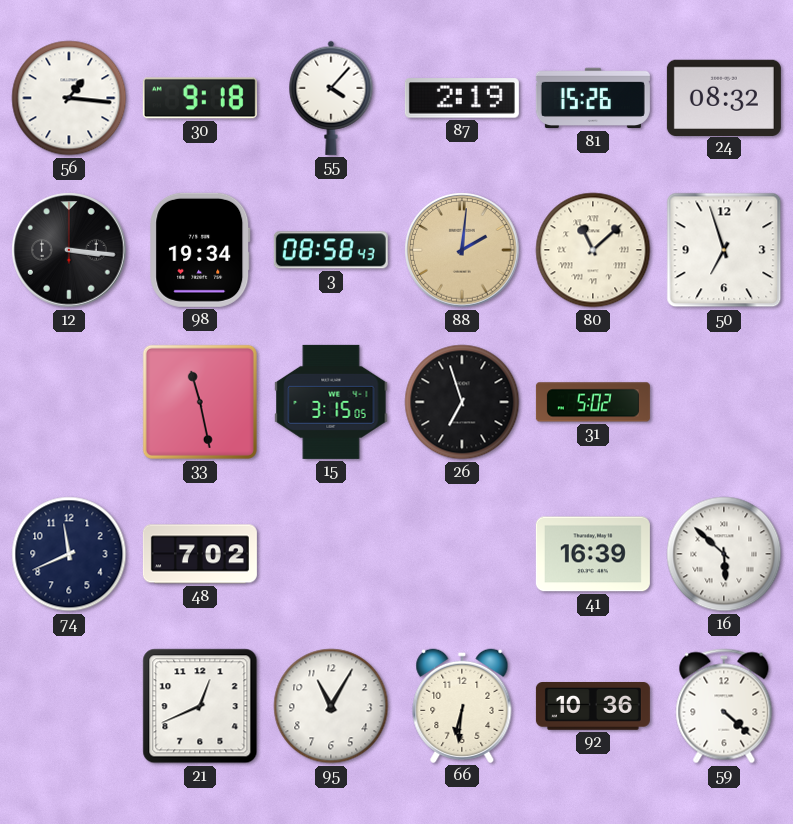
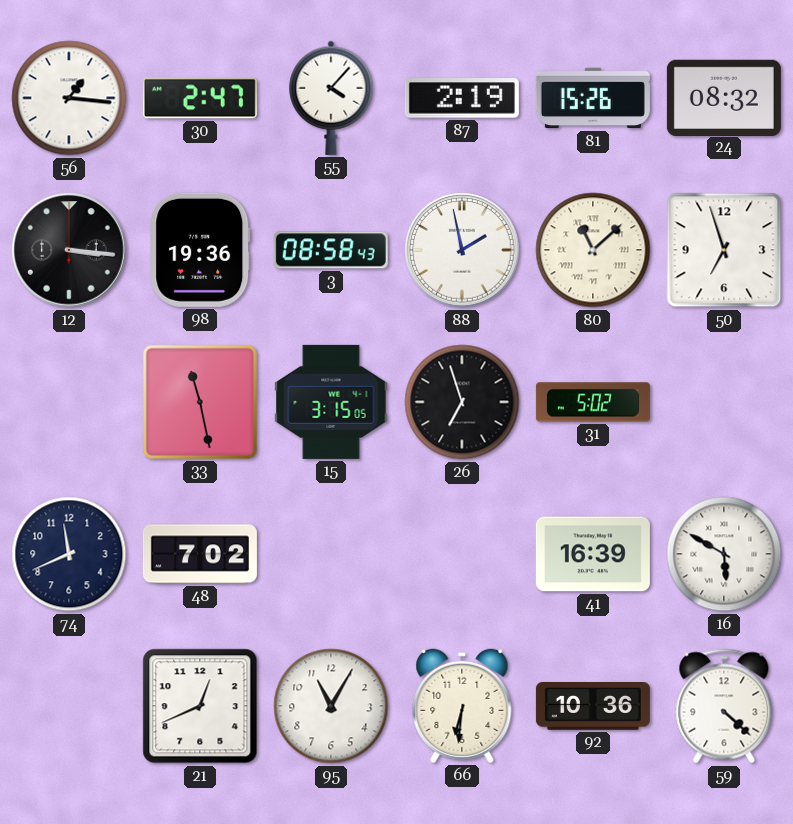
30: 9:18 -> 2:47
98: 19:34 -> 19:36
88: 2:01 -> 1:58
88 dial: champagne -> white
16: 5:52 -> 5:50
